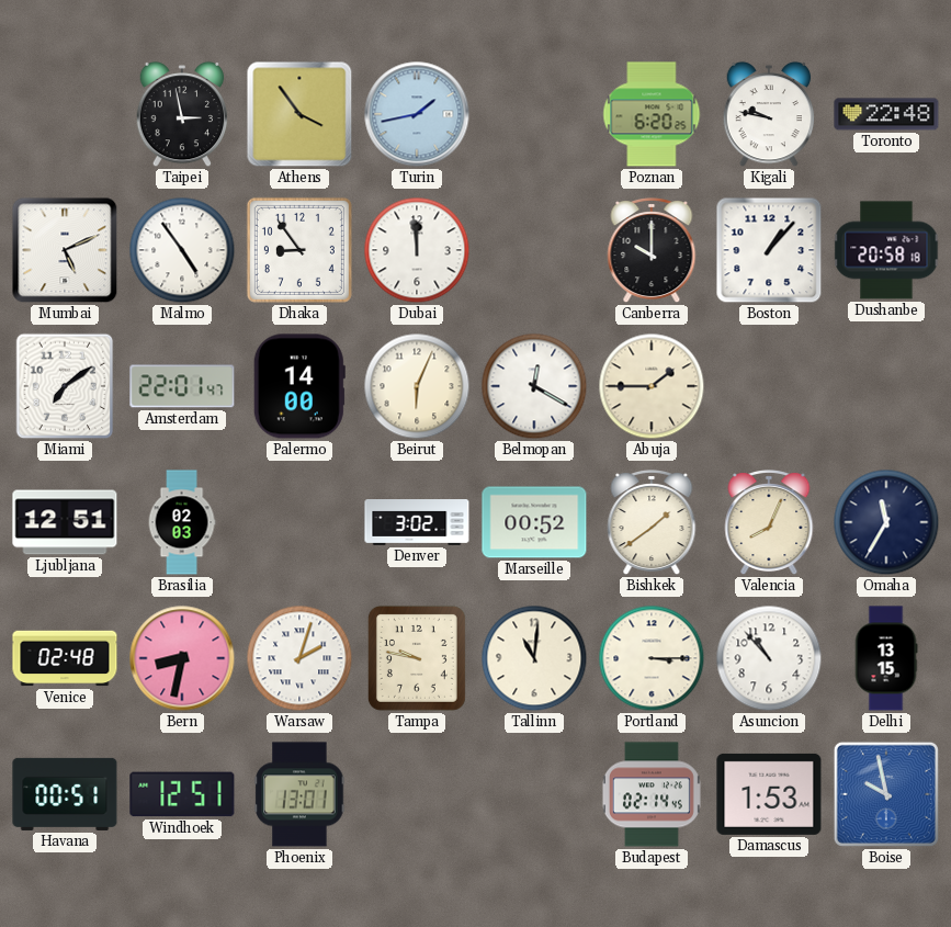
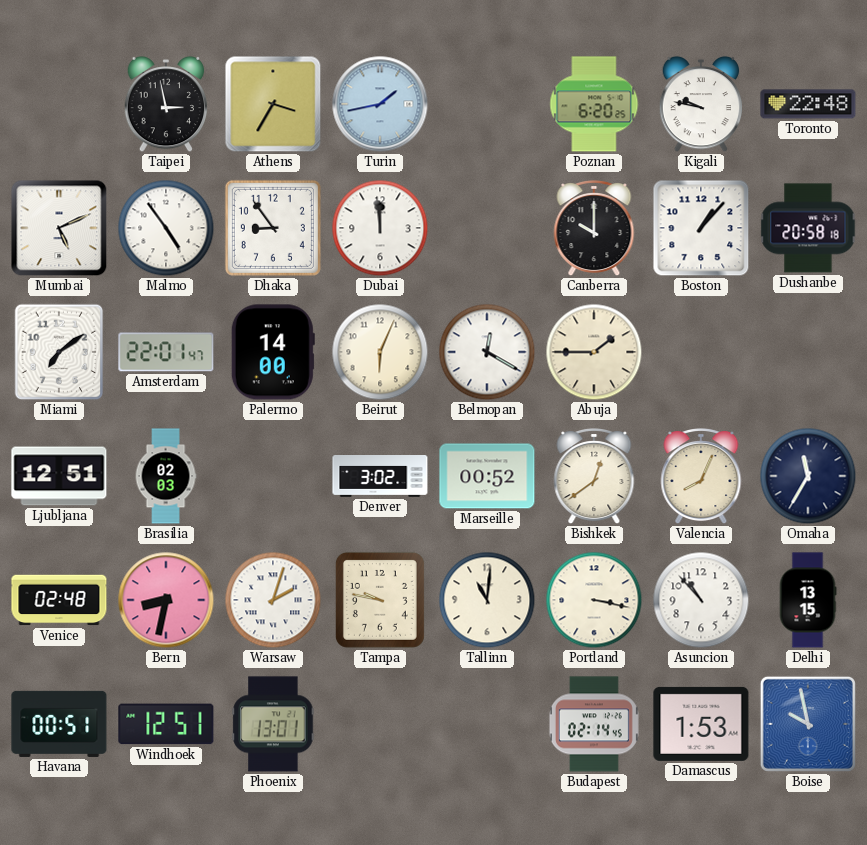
Athens: 3:54 -> 3:35
Bishkek: 1:39 -> 12:39
Portland: 3:15 -> 3:17
